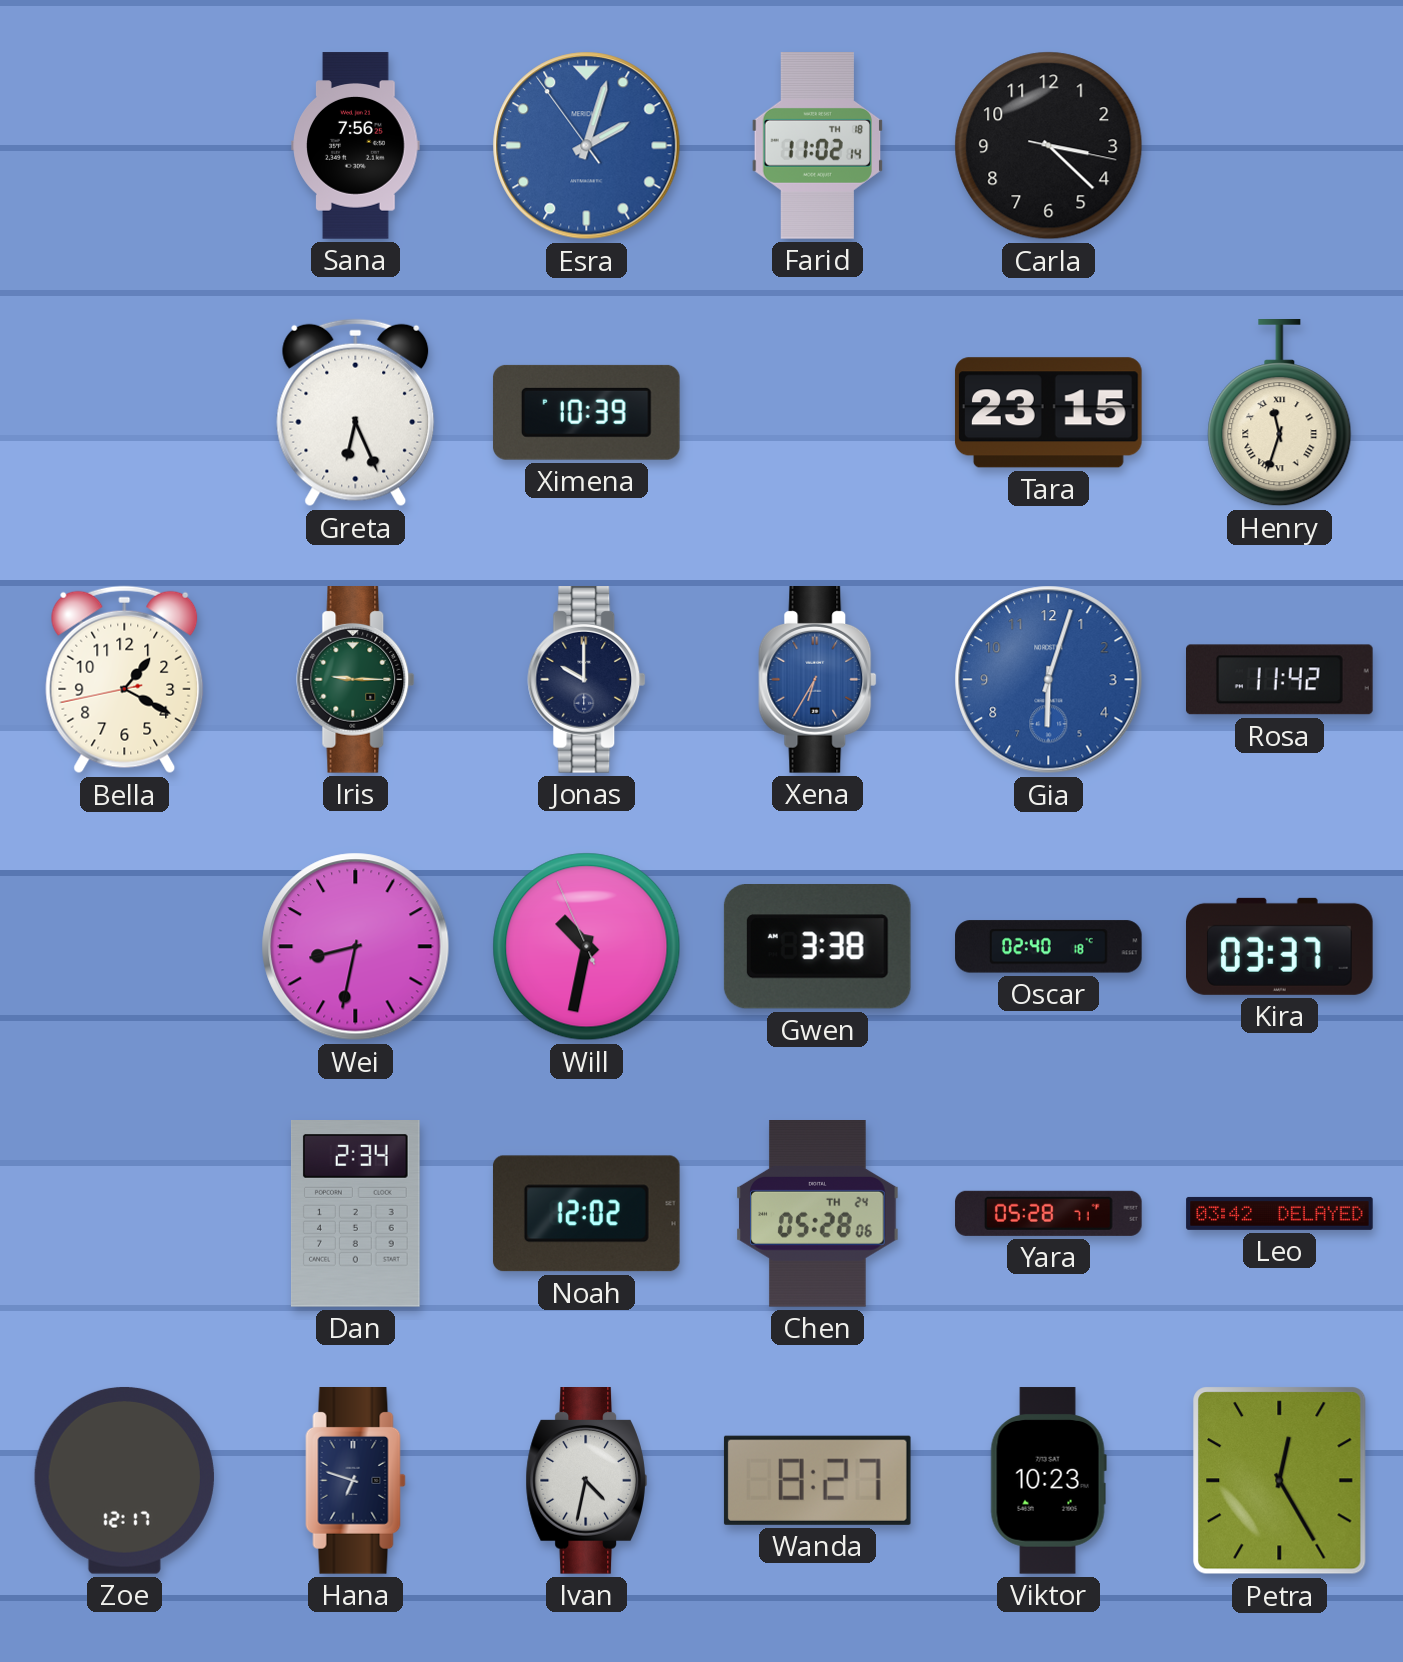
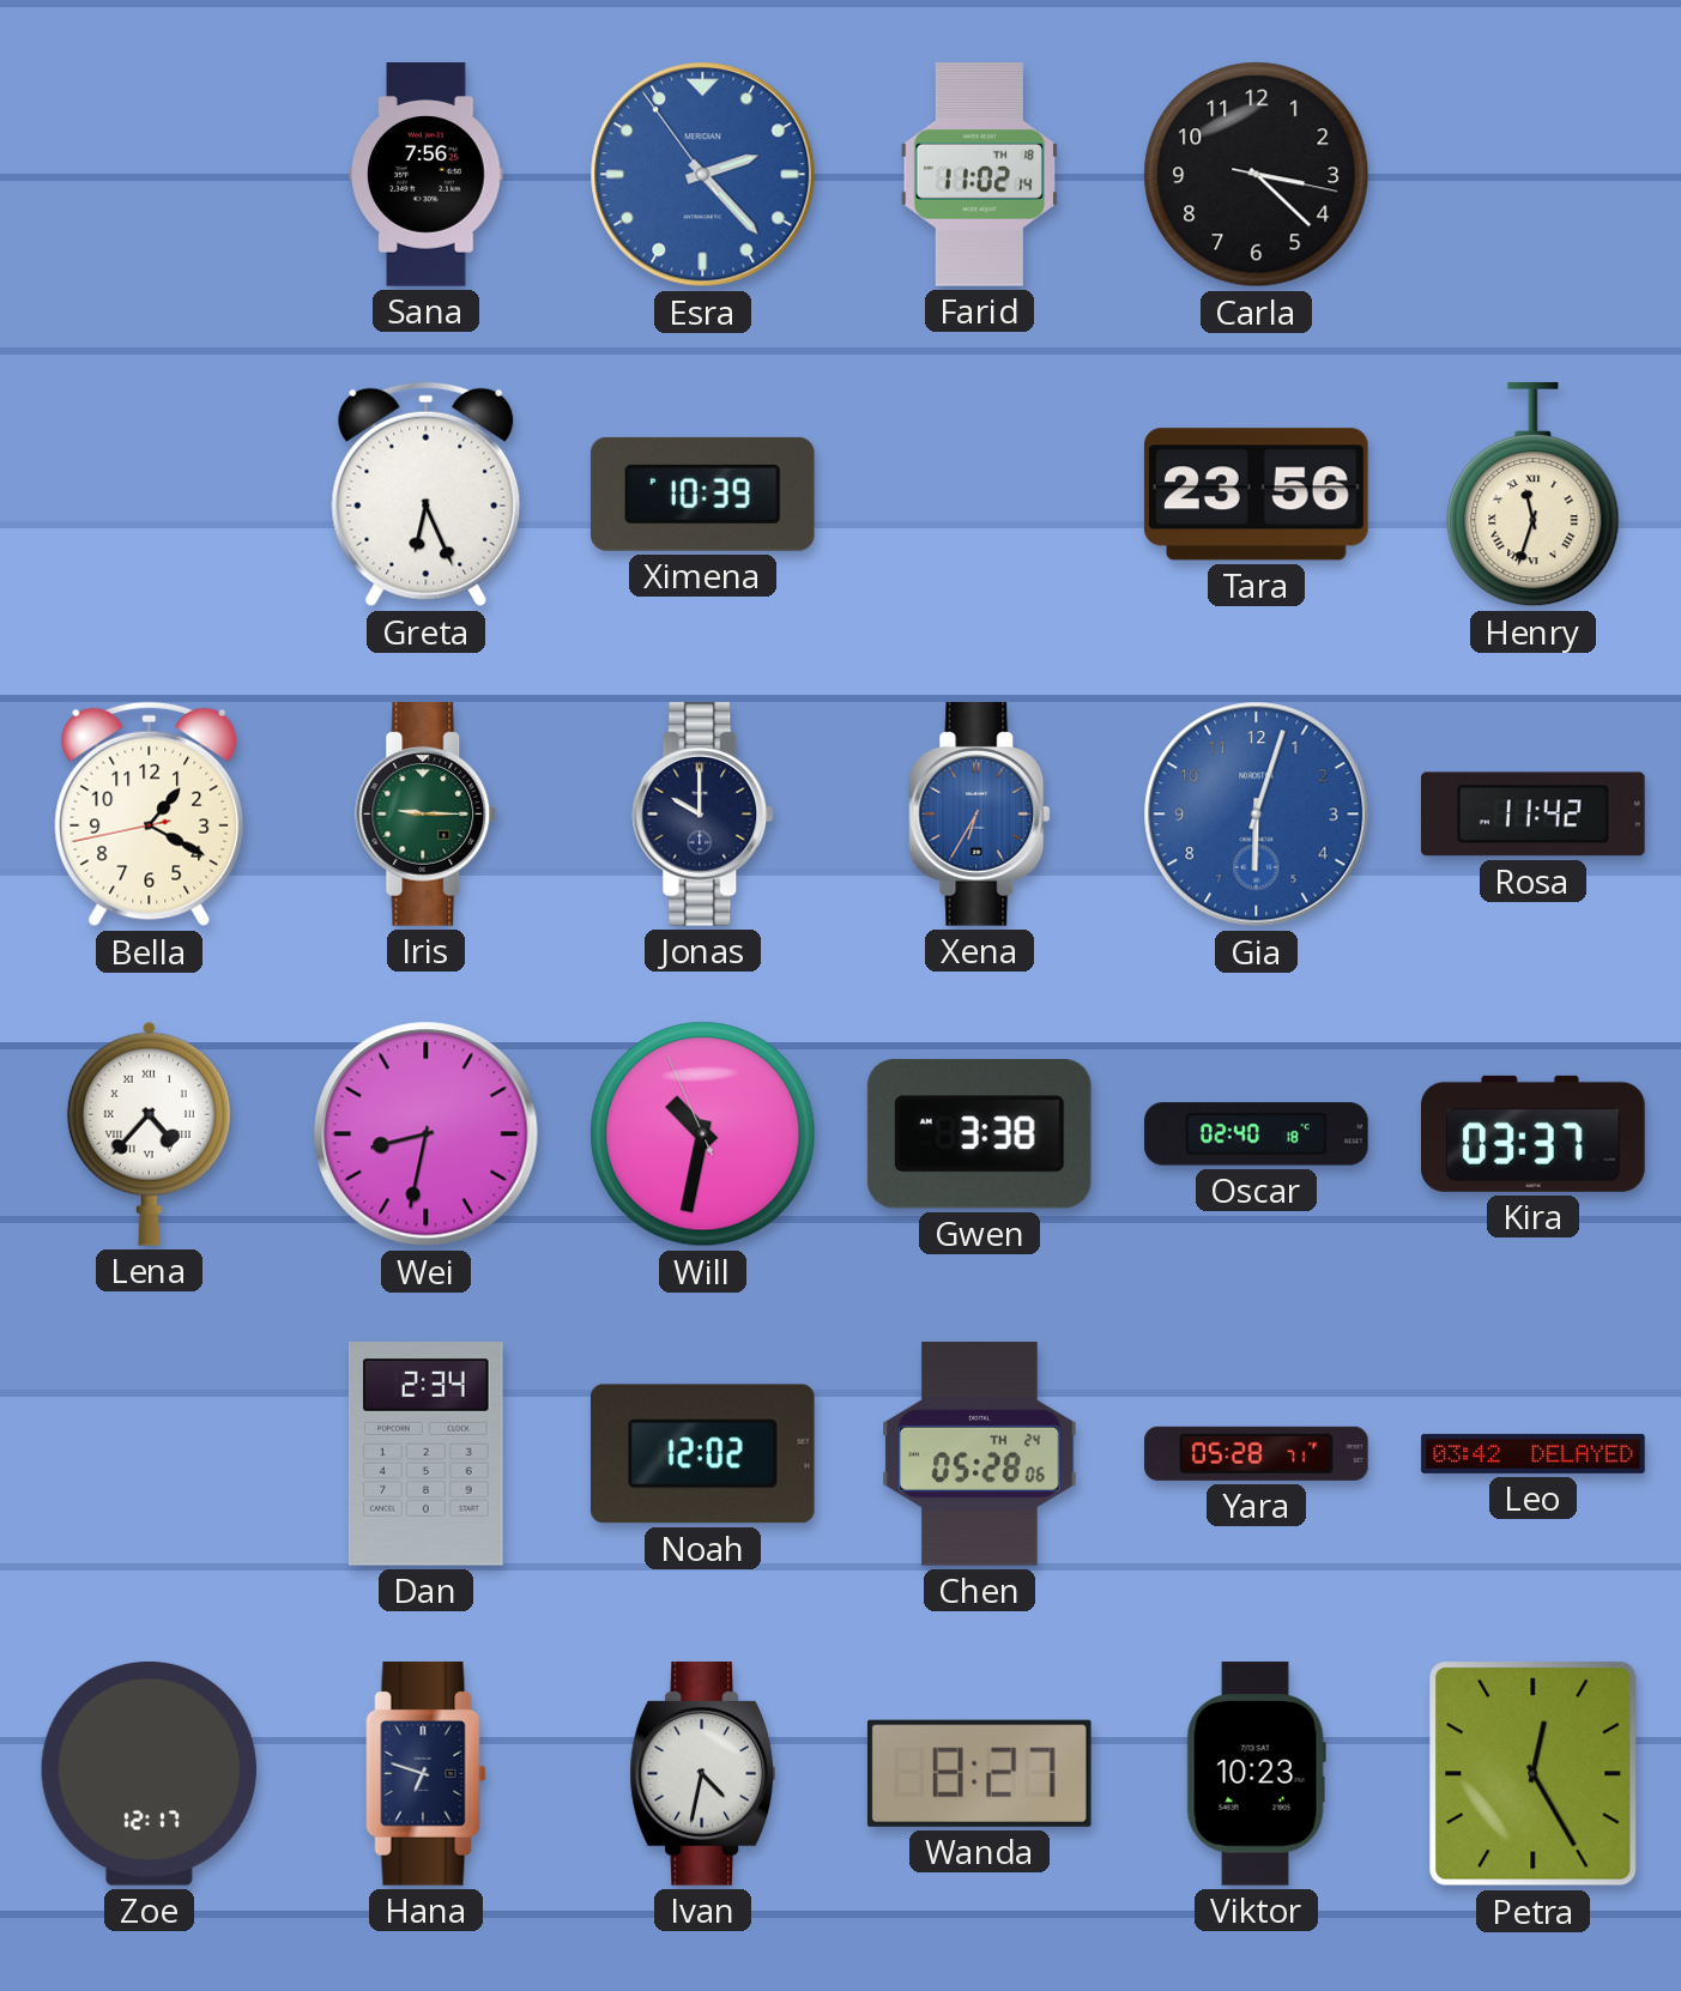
Esra: 2:02 -> 2:22
Tara: 23:15 -> 23:56
Lena: none -> 4:37
